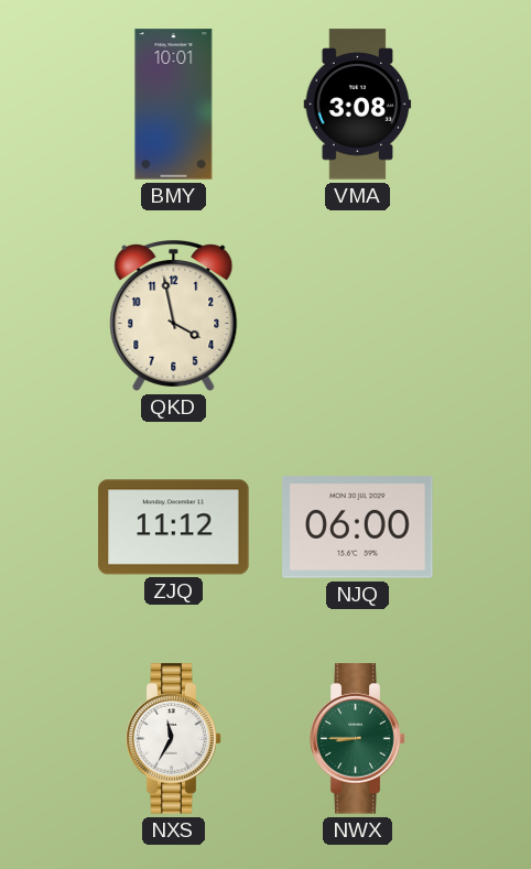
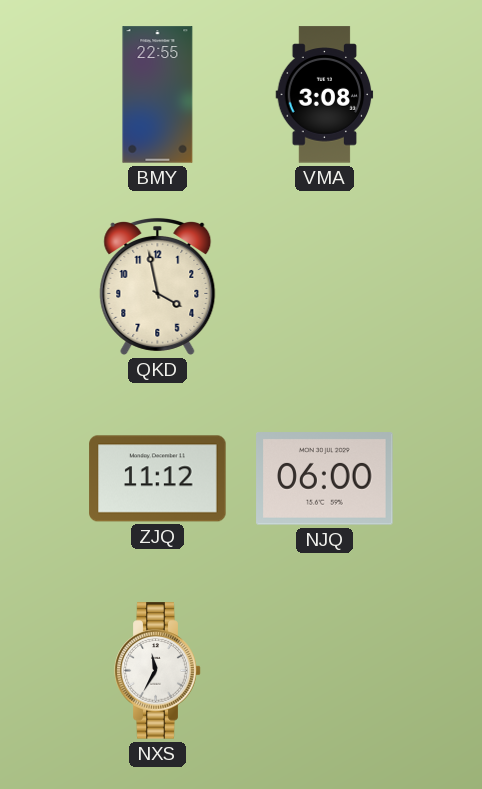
BMY: 10:01 -> 22:55
NWX: 8:45 -> none
